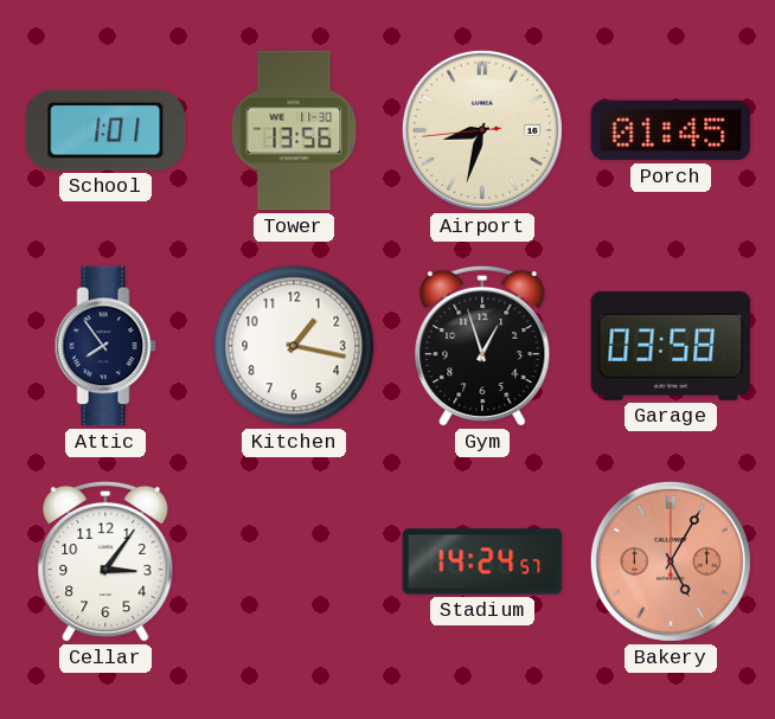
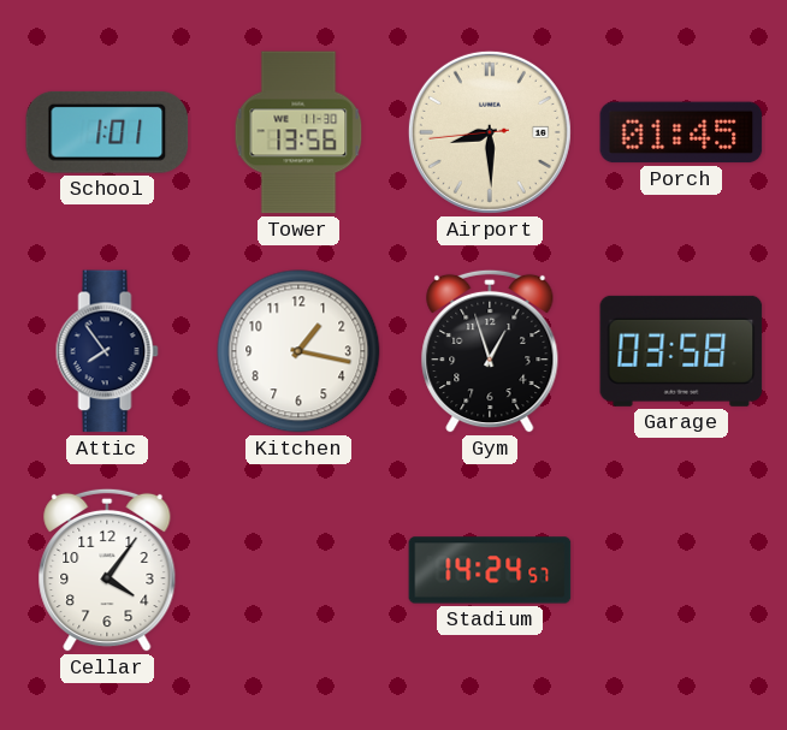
Airport: 8:32 -> 8:29
Cellar: 3:06 -> 4:06
Bakery: 5:05 -> none
